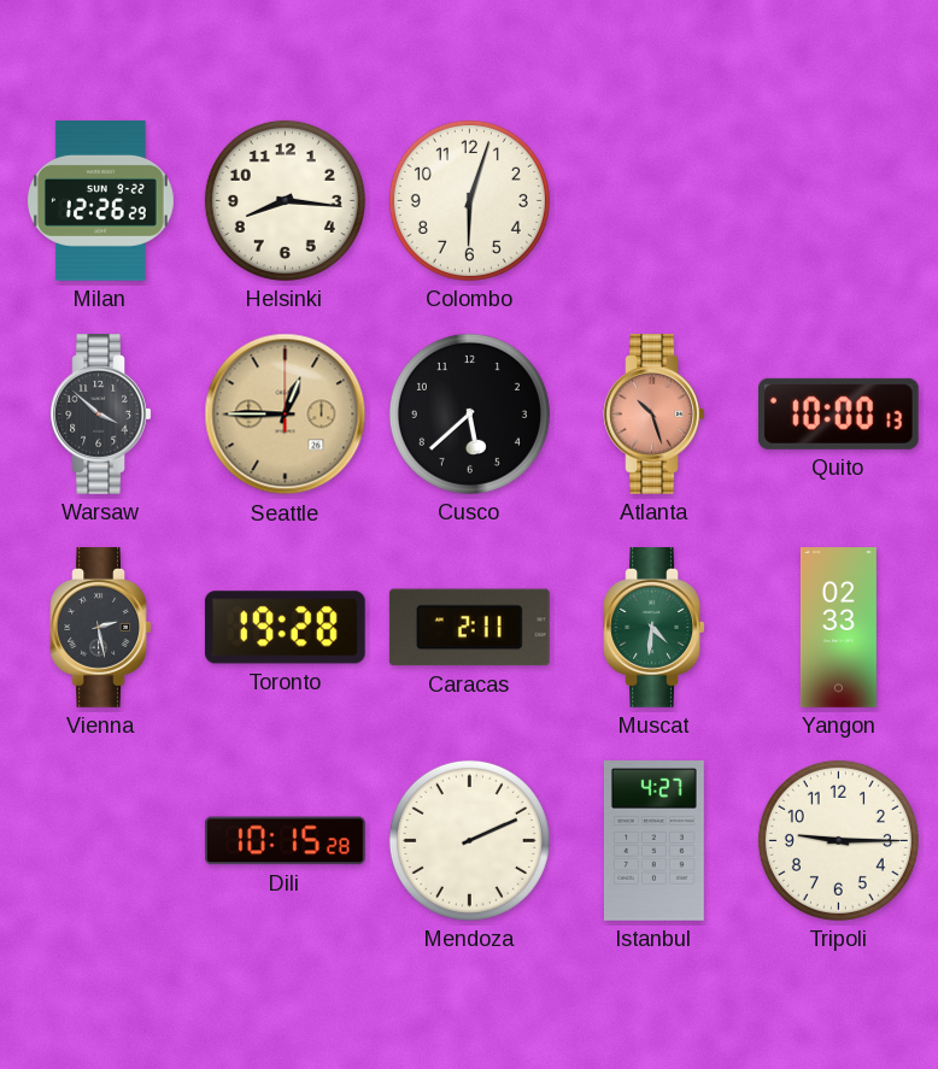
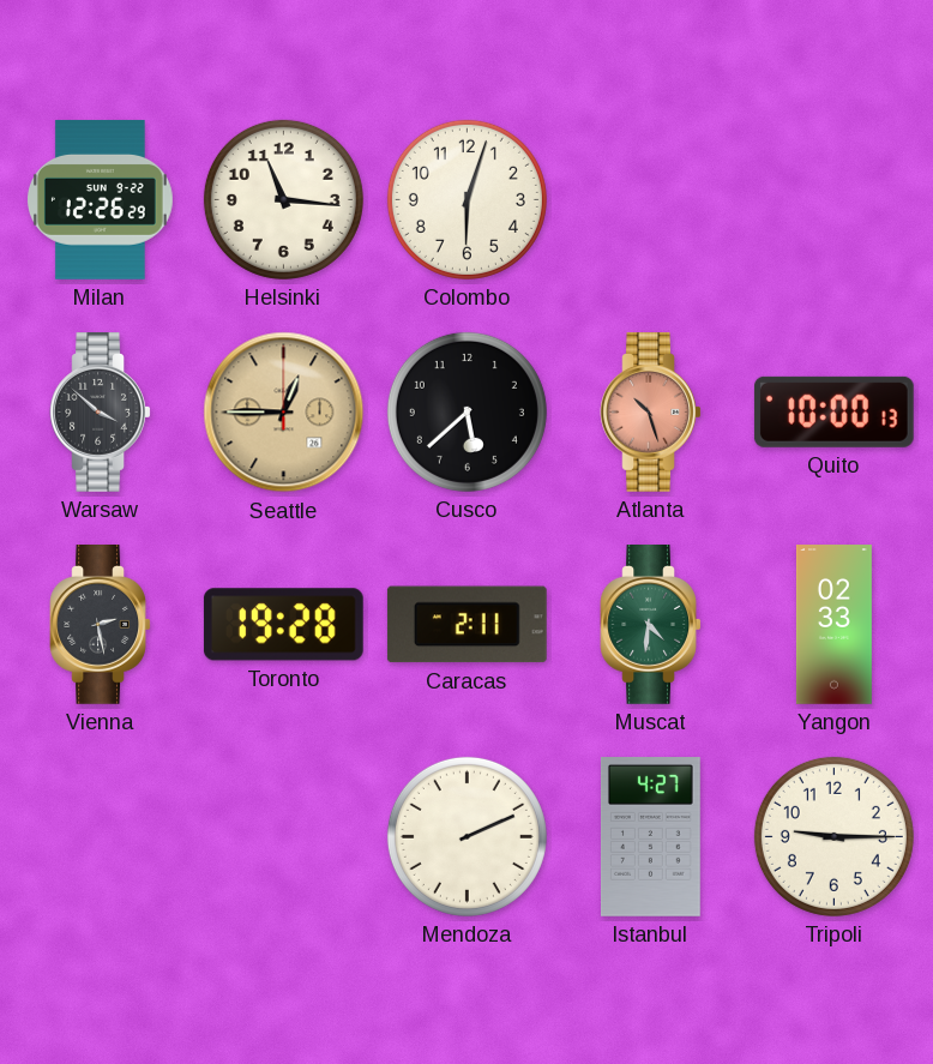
Helsinki: 8:16 -> 11:16
Dili: 10:15 -> none
